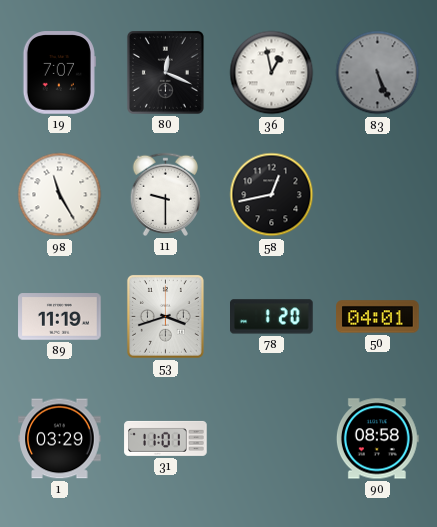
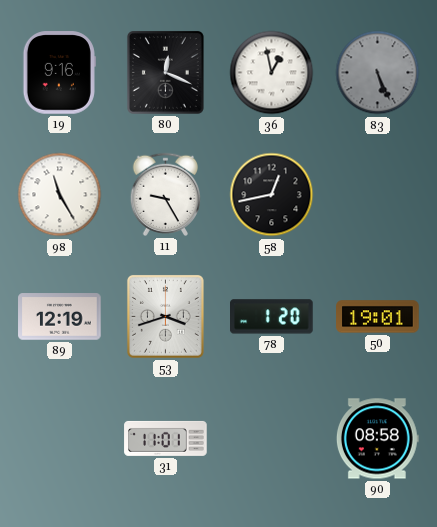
19: 7:07 -> 9:16
11: 9:30 -> 9:25
89: 11:19 -> 12:19
50: 04:01 -> 19:01
1: 03:29 -> none
